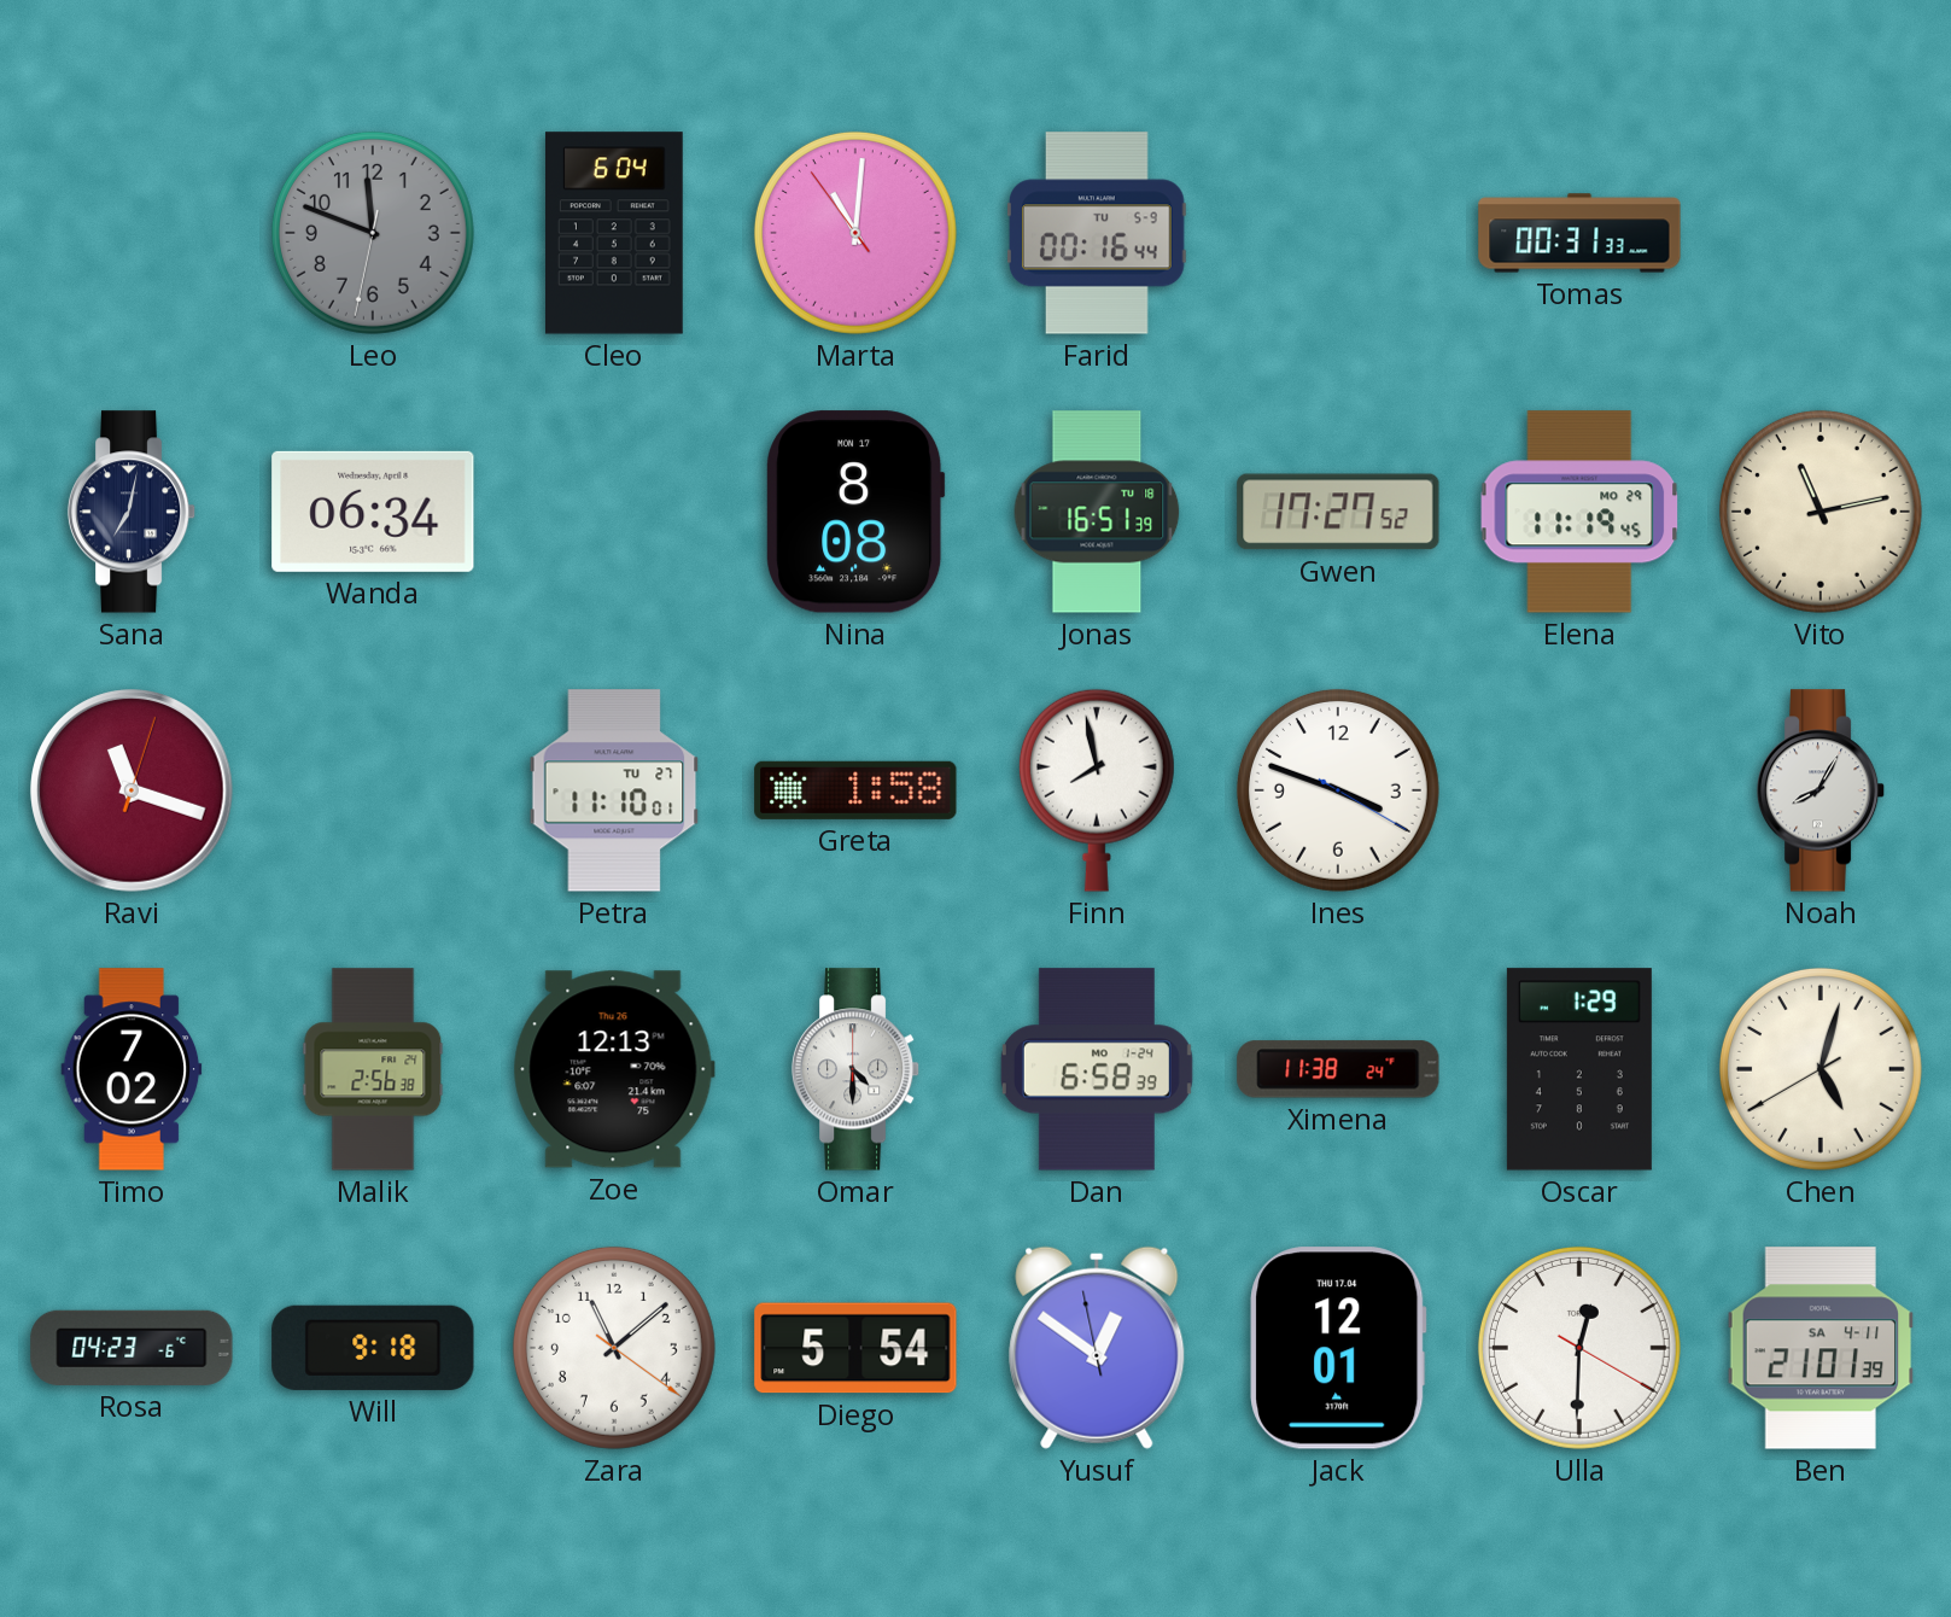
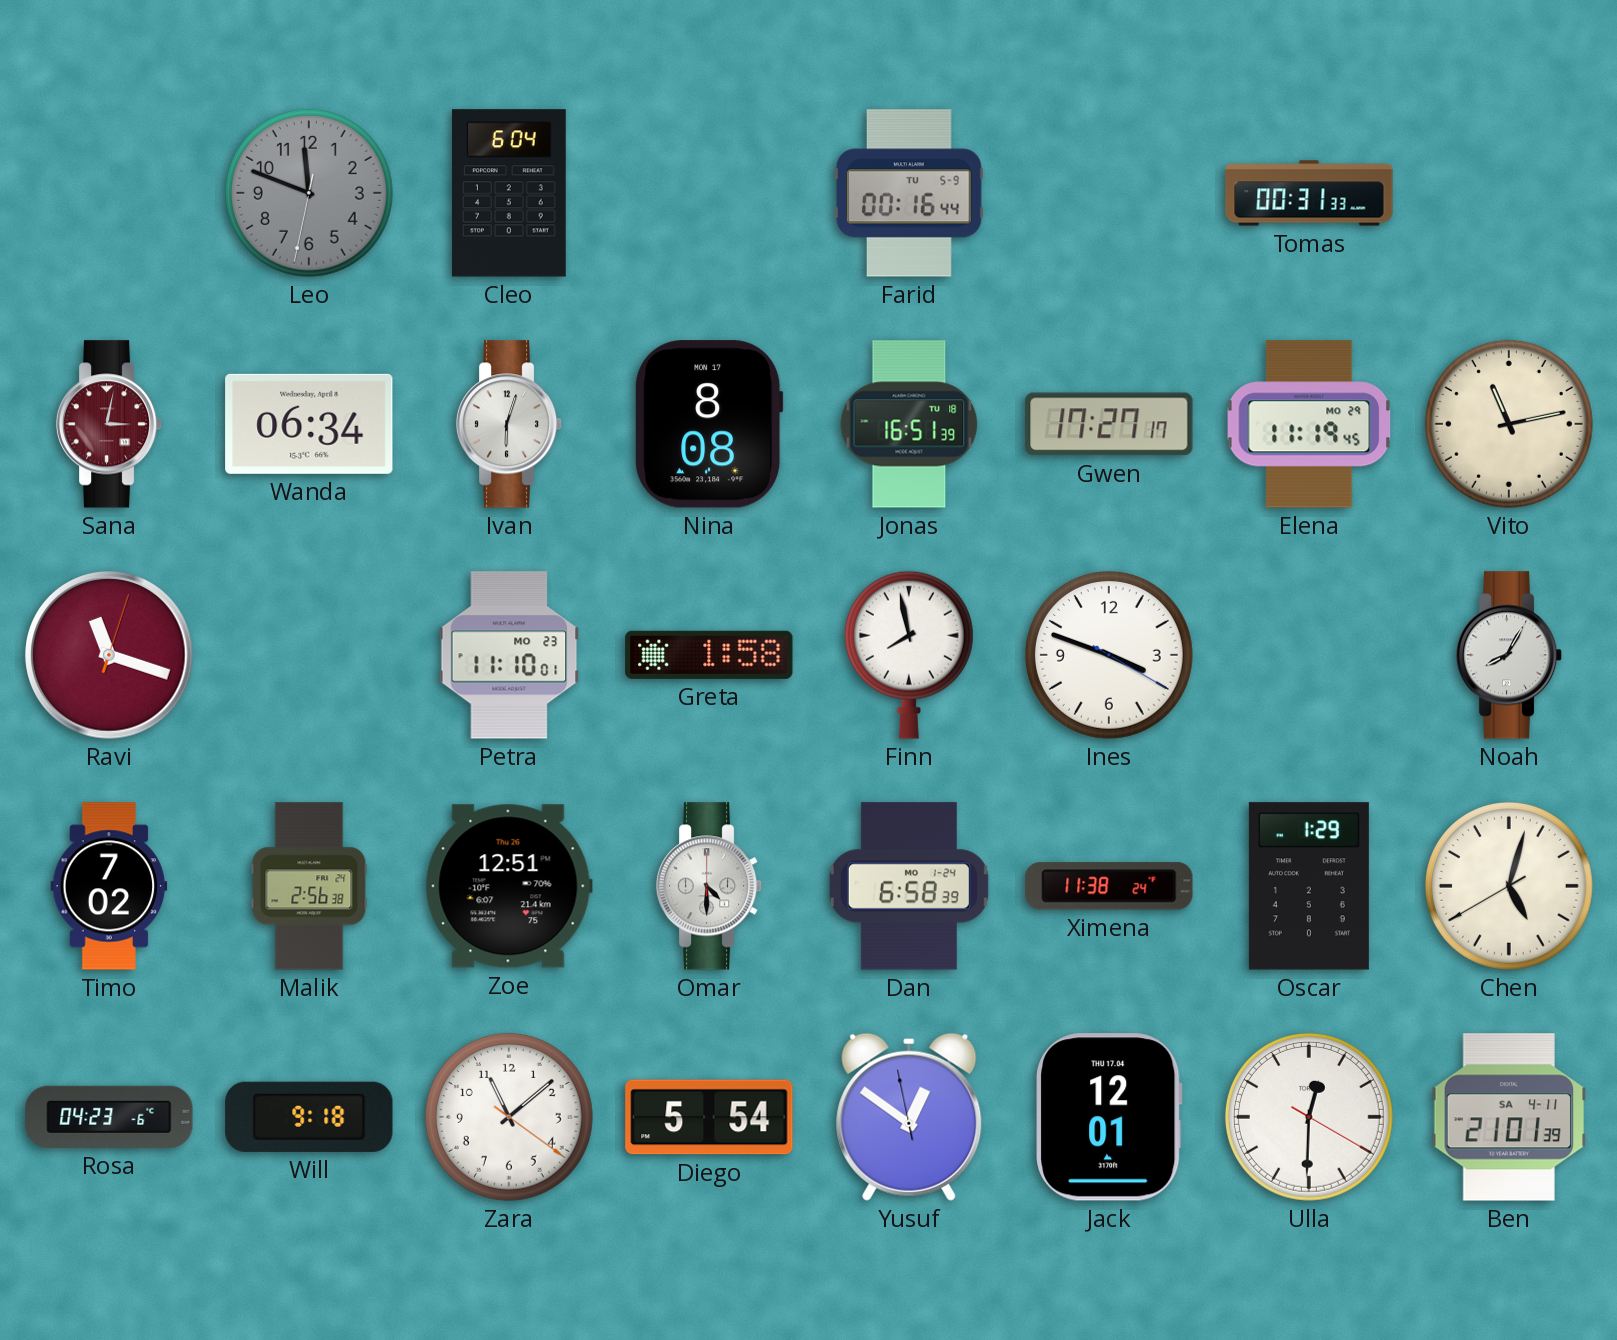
Marta: 11:00 -> none
Sana: 7:02 -> 3:02
Sana dial: navy -> burgundy
Ivan: none -> 6:03
Gwen: 17:27:52 -> 17:27:17
Petra date: TU 27 -> MO 23
Zoe: 12:13 -> 12:51
